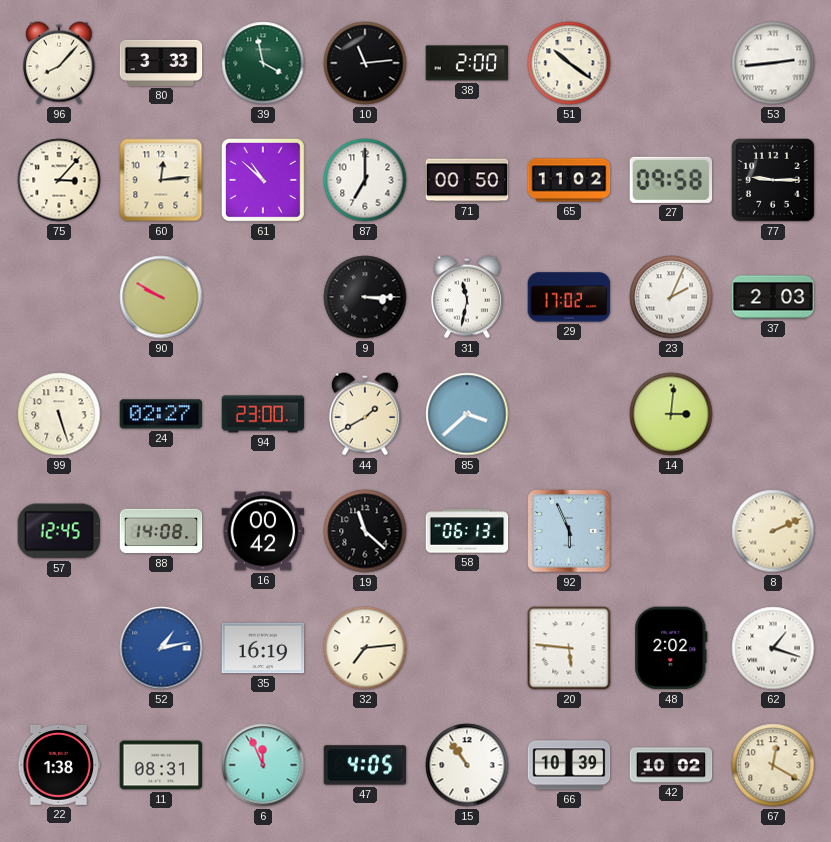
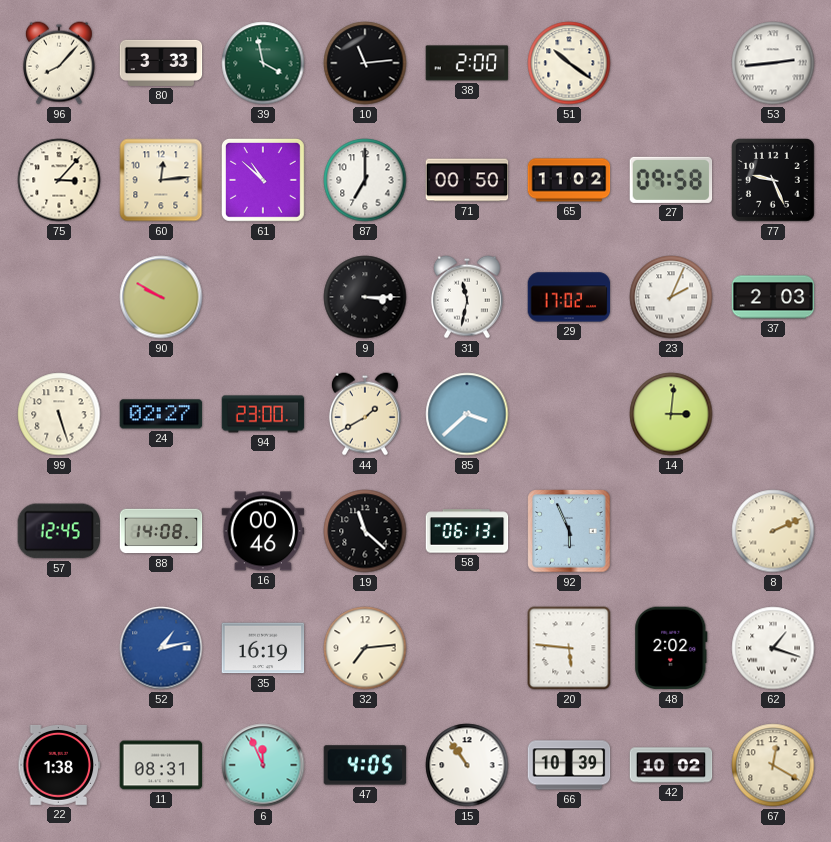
77: 9:15 -> 9:26
16: 00:42 -> 00:46
